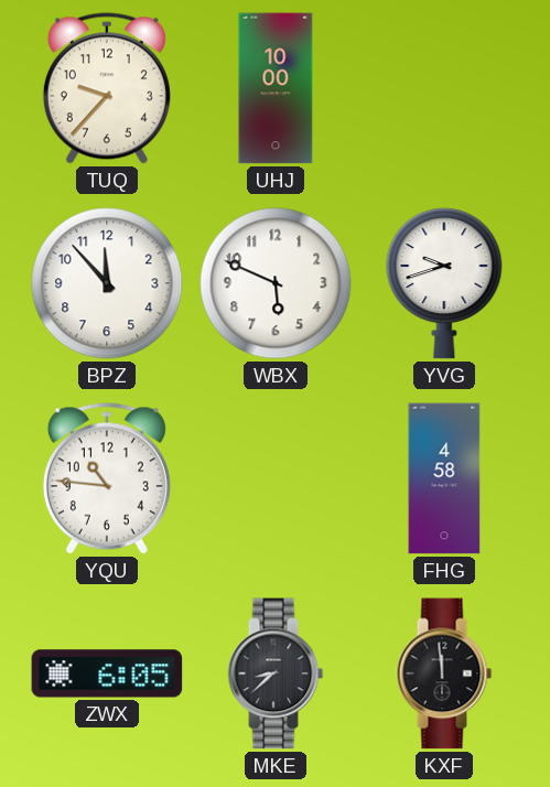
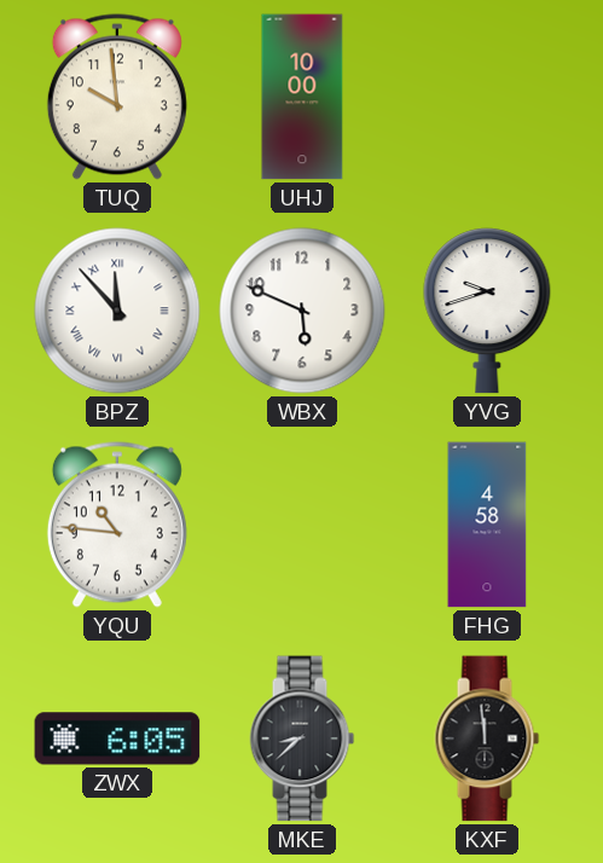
TUQ: 9:37 -> 9:59
BPZ numerals: Arabic -> Roman
